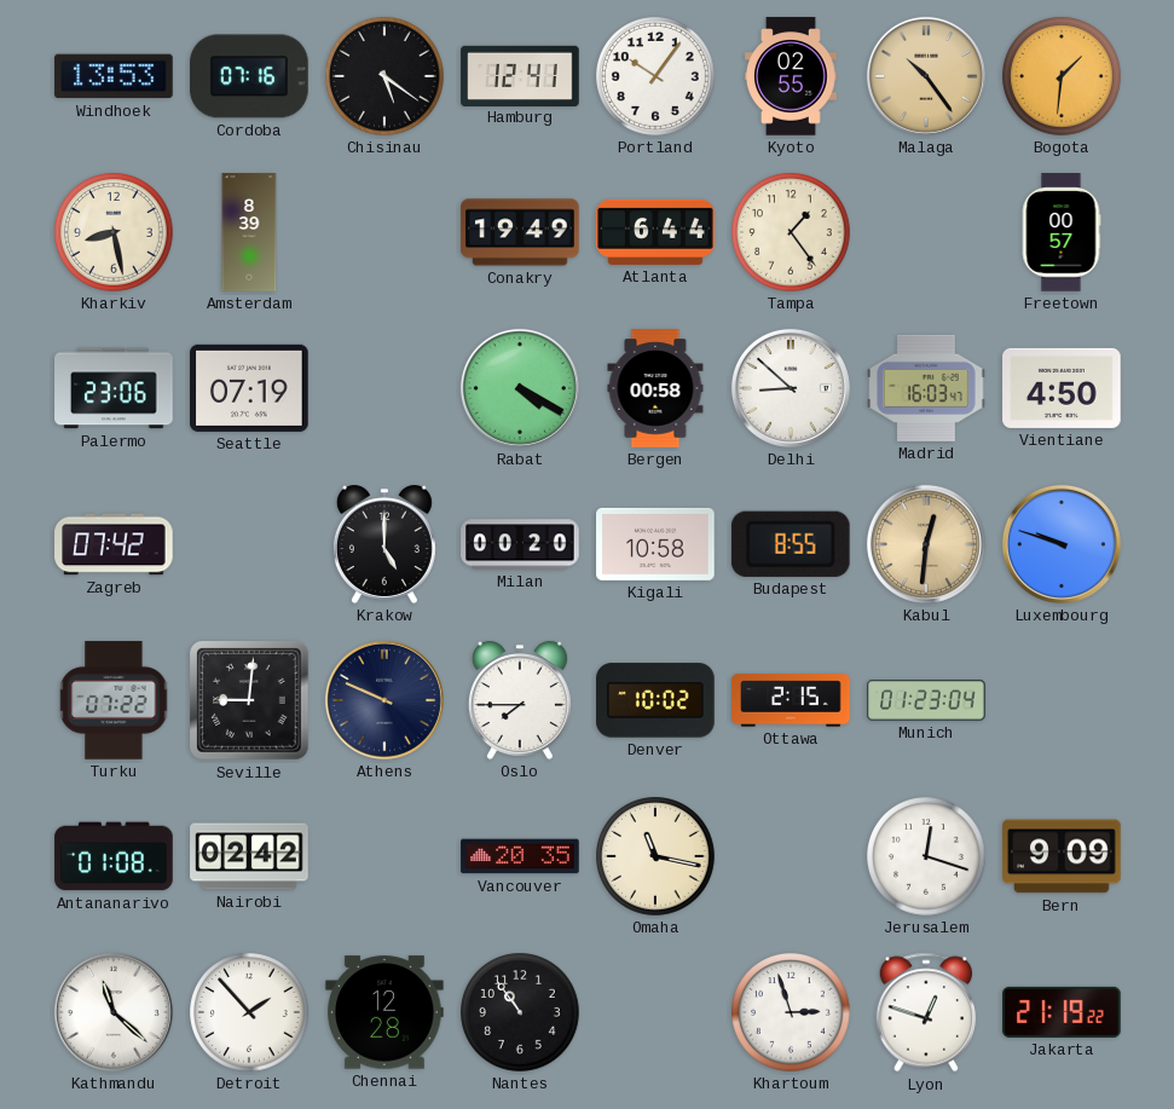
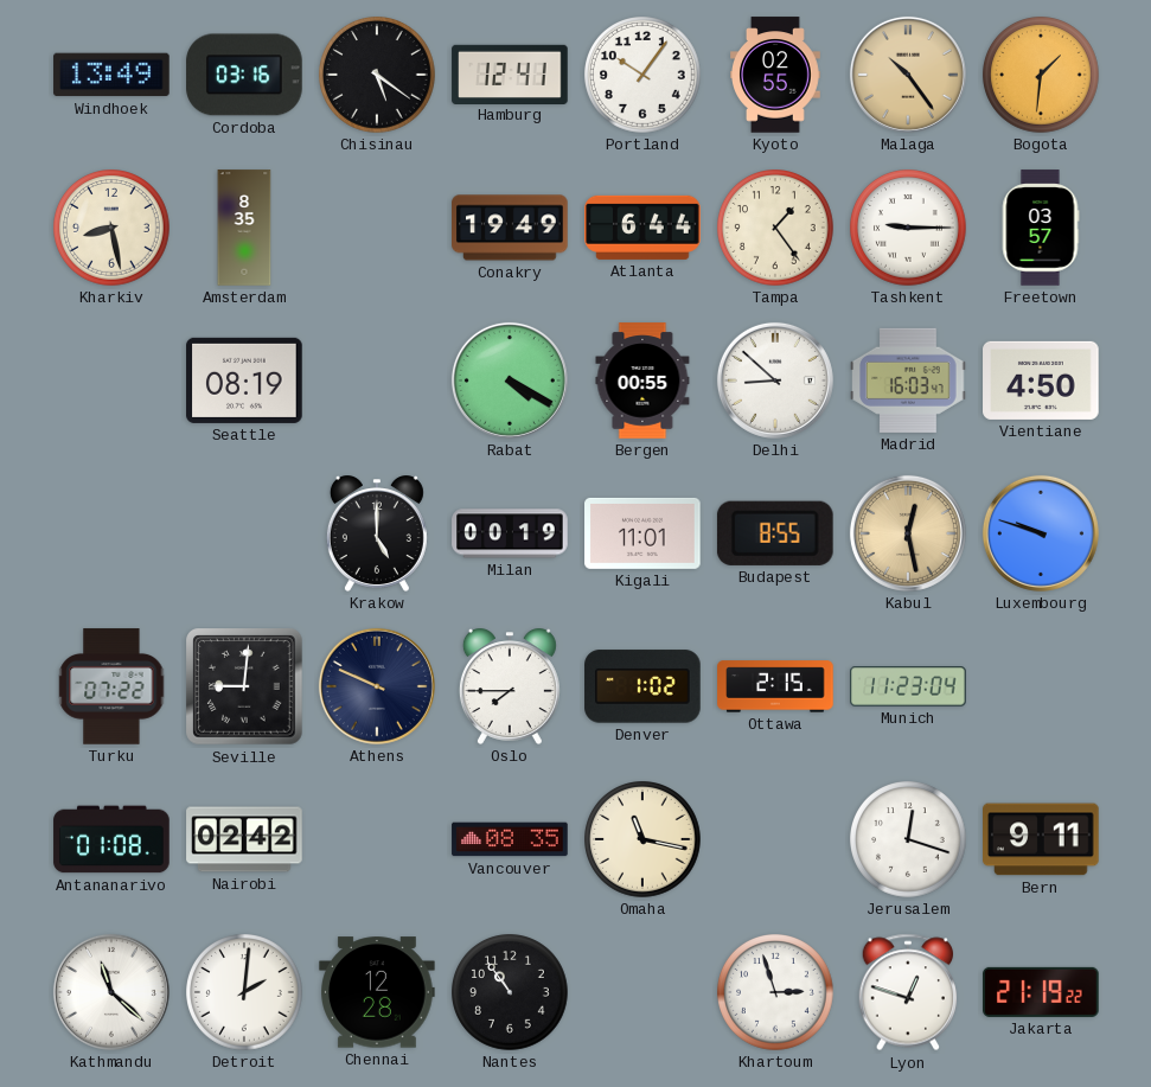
Windhoek: 13:53 -> 13:49
Cordoba: 07:16 -> 03:16
Amsterdam: 8:39 -> 8:35
Tashkent: none -> 9:15
Freetown: 00:57 -> 03:57
Palermo: 23:06 -> none
Seattle: 07:19 -> 08:19
Bergen: 00:58 -> 00:55
Zagreb: 07:42 -> none
Milan: 00:20 -> 00:19
Kigali: 10:58 -> 11:01
Kabul: 12:31 -> 12:28
Denver: 10:02 -> 1:02
Munich: 01:23 -> 11:23
Vancouver: 20:35 -> 08:35
Bern: 9:09 -> 9:11
Detroit: 1:53 -> 2:01
